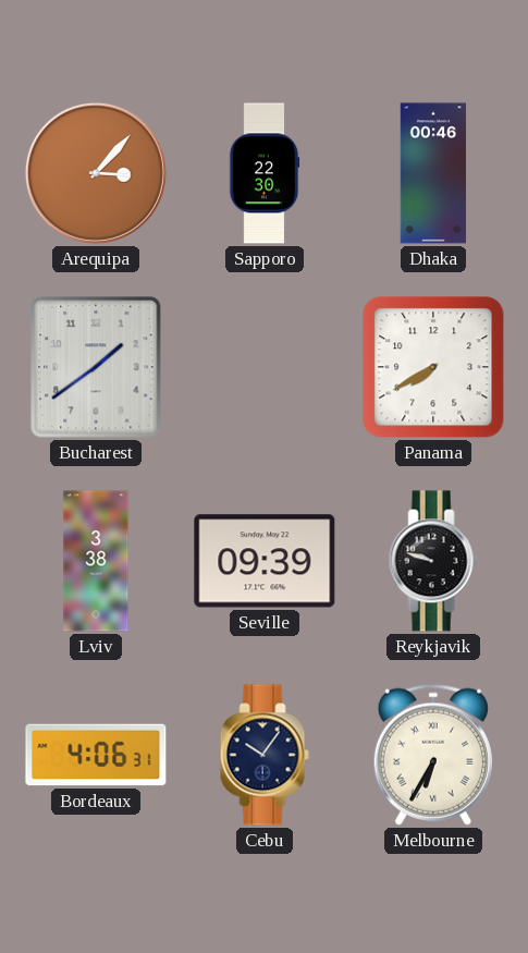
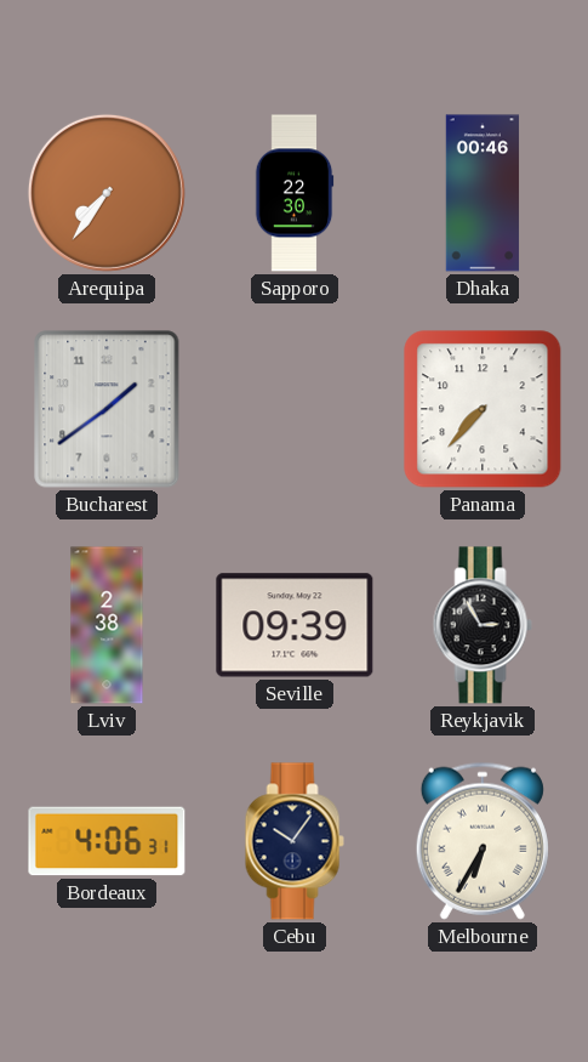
Arequipa: 3:07 -> 7:36
Panama: 7:40 -> 7:37
Lviv: 3:38 -> 2:38
Reykjavik: 9:48 -> 2:55
